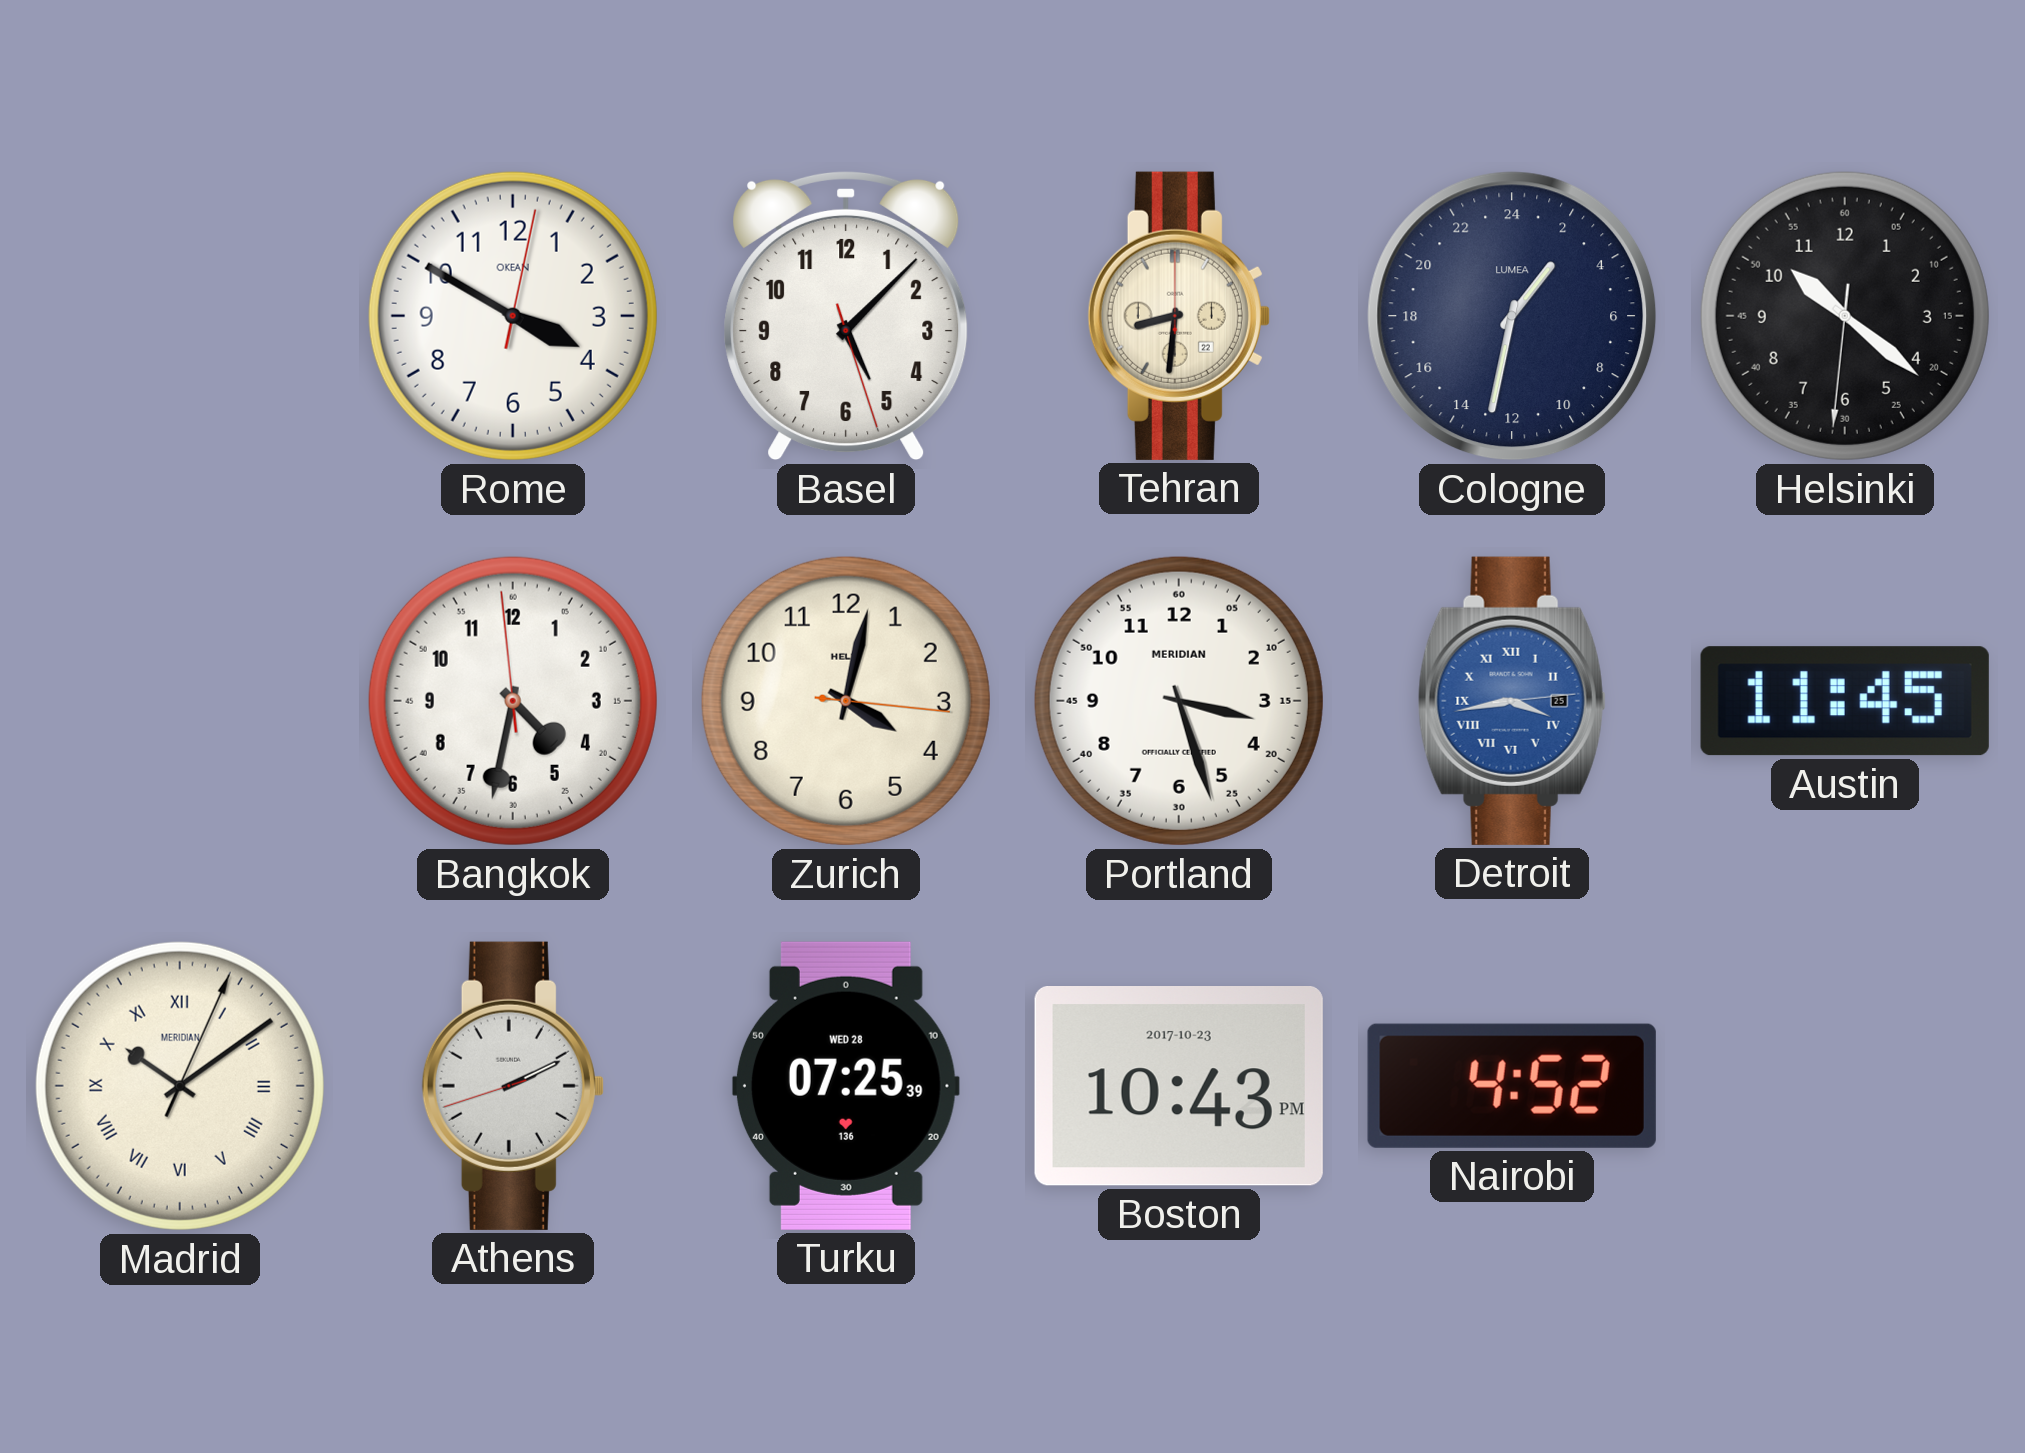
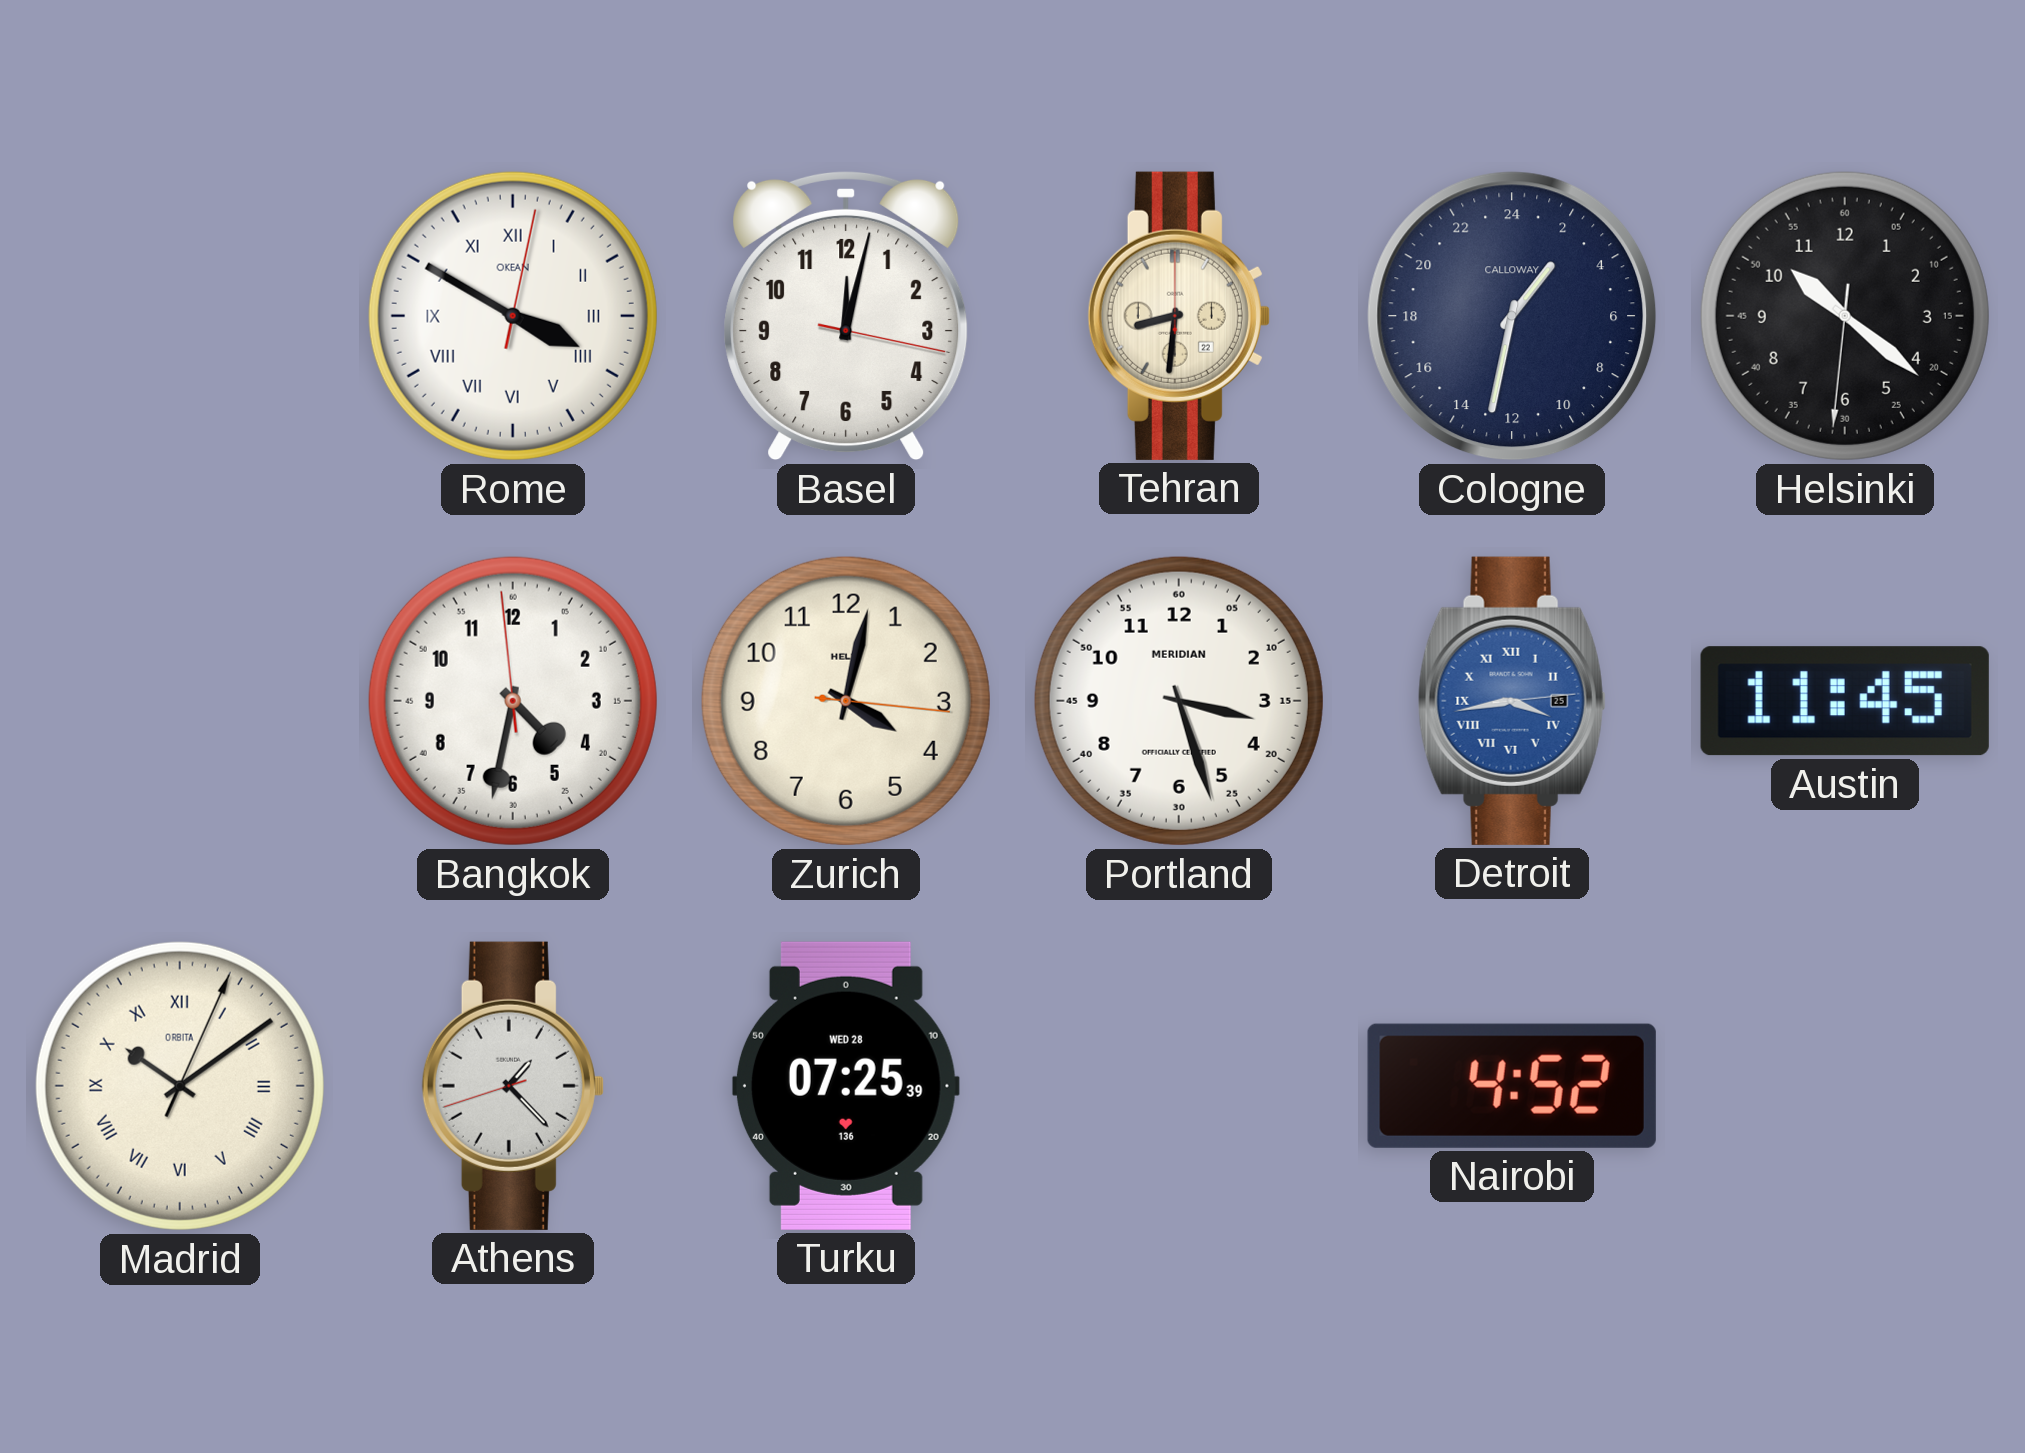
Rome numerals: Arabic -> Roman
Basel: 5:07 -> 12:02
Cologne brand: LUMEA -> CALLOWAY
Madrid brand: MERIDIAN -> ORBITA
Athens: 2:10 -> 1:22
Boston: 10:43 -> none
